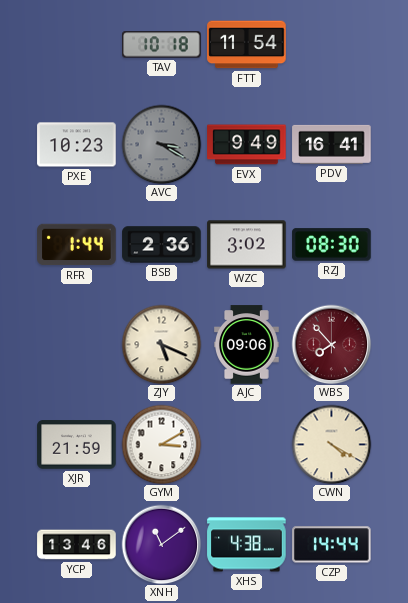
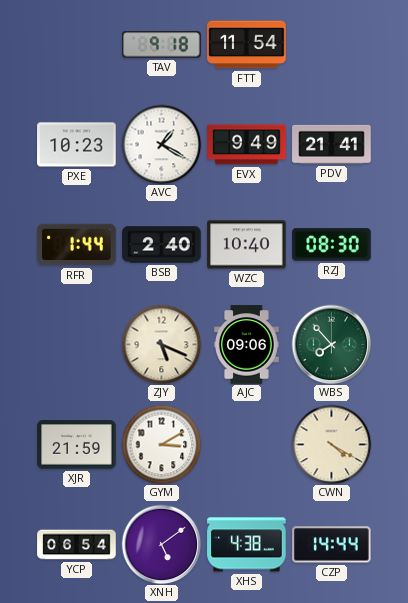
TAV: 10:18 -> 9:18
AVC: 3:20 -> 1:20
AVC dial: grey -> white
PDV: 16:41 -> 21:41
BSB: 2:36 -> 2:40
WZC: 3:02 -> 10:40
WBS dial: burgundy -> green
YCP: 13:46 -> 06:54
XNH: 11:09 -> 5:09
